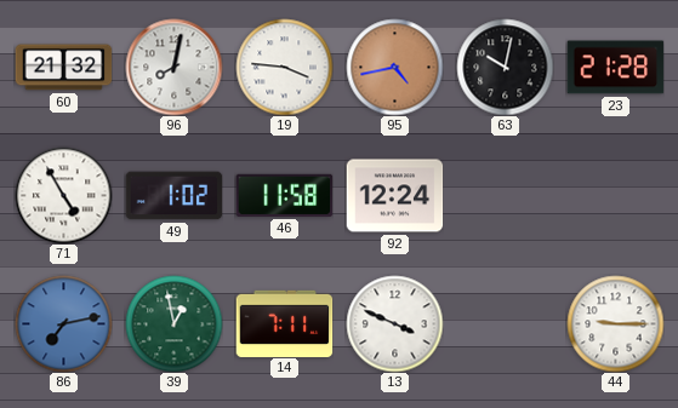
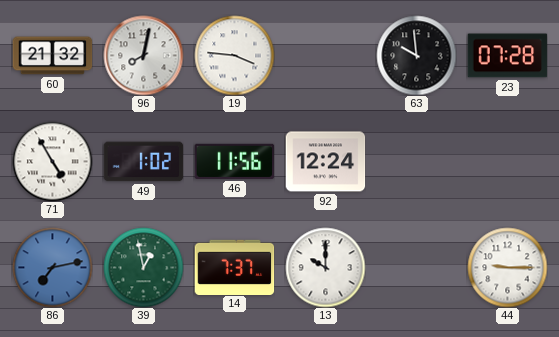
95: 4:43 -> none
63: 10:02 -> 9:59
23: 21:28 -> 07:28
46: 11:58 -> 11:56
14: 7:11 -> 7:37
13: 3:49 -> 10:00
